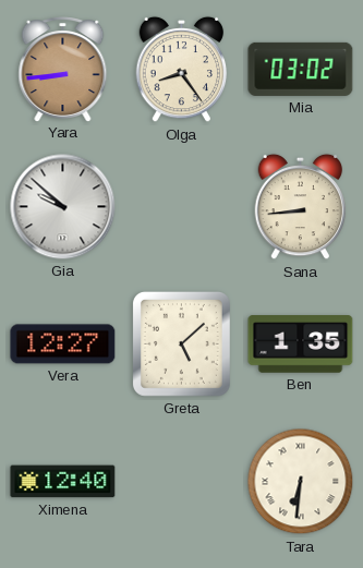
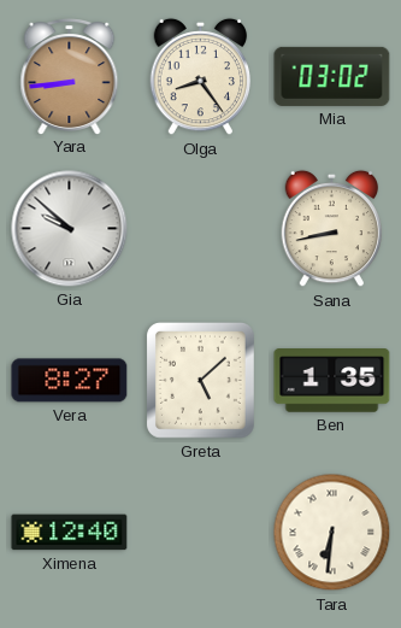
Sana: 8:44 -> 8:43
Vera: 12:27 -> 8:27
